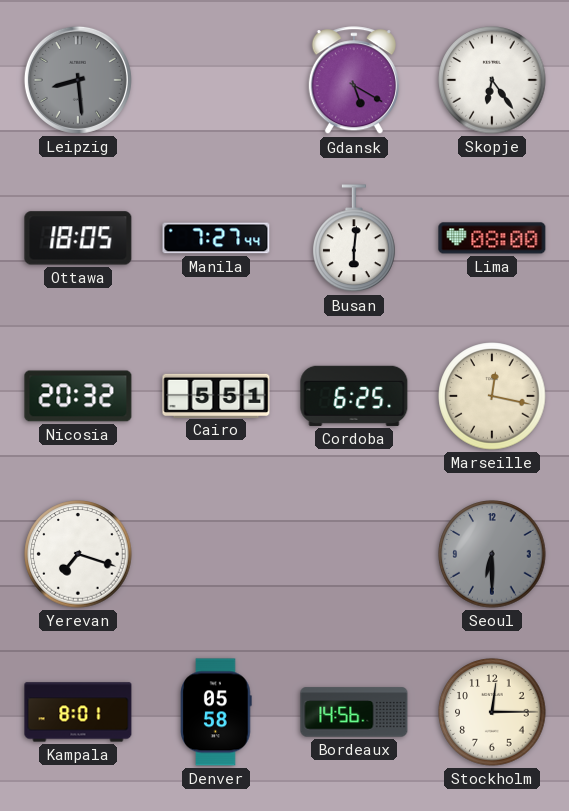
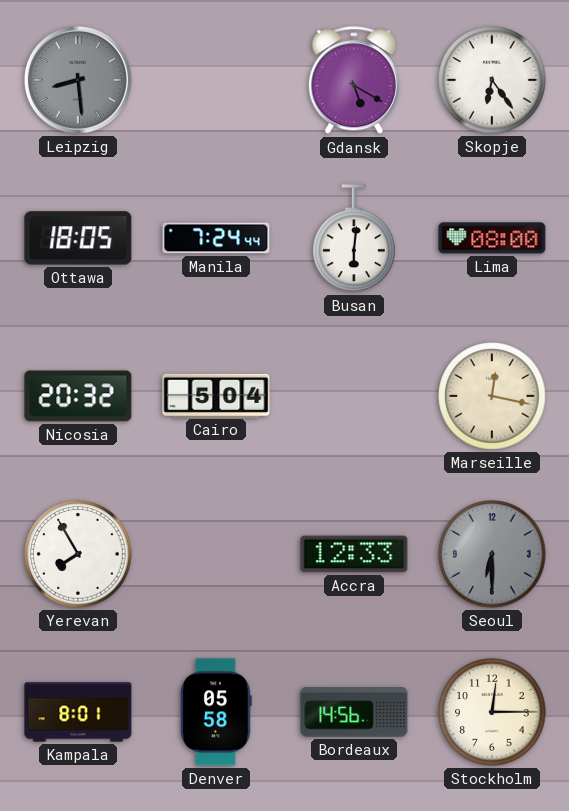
Manila: 7:27 -> 7:24
Cairo: 5:51 -> 5:04
Cordoba: 6:25 -> none
Yerevan: 7:18 -> 7:55
Accra: none -> 12:33
